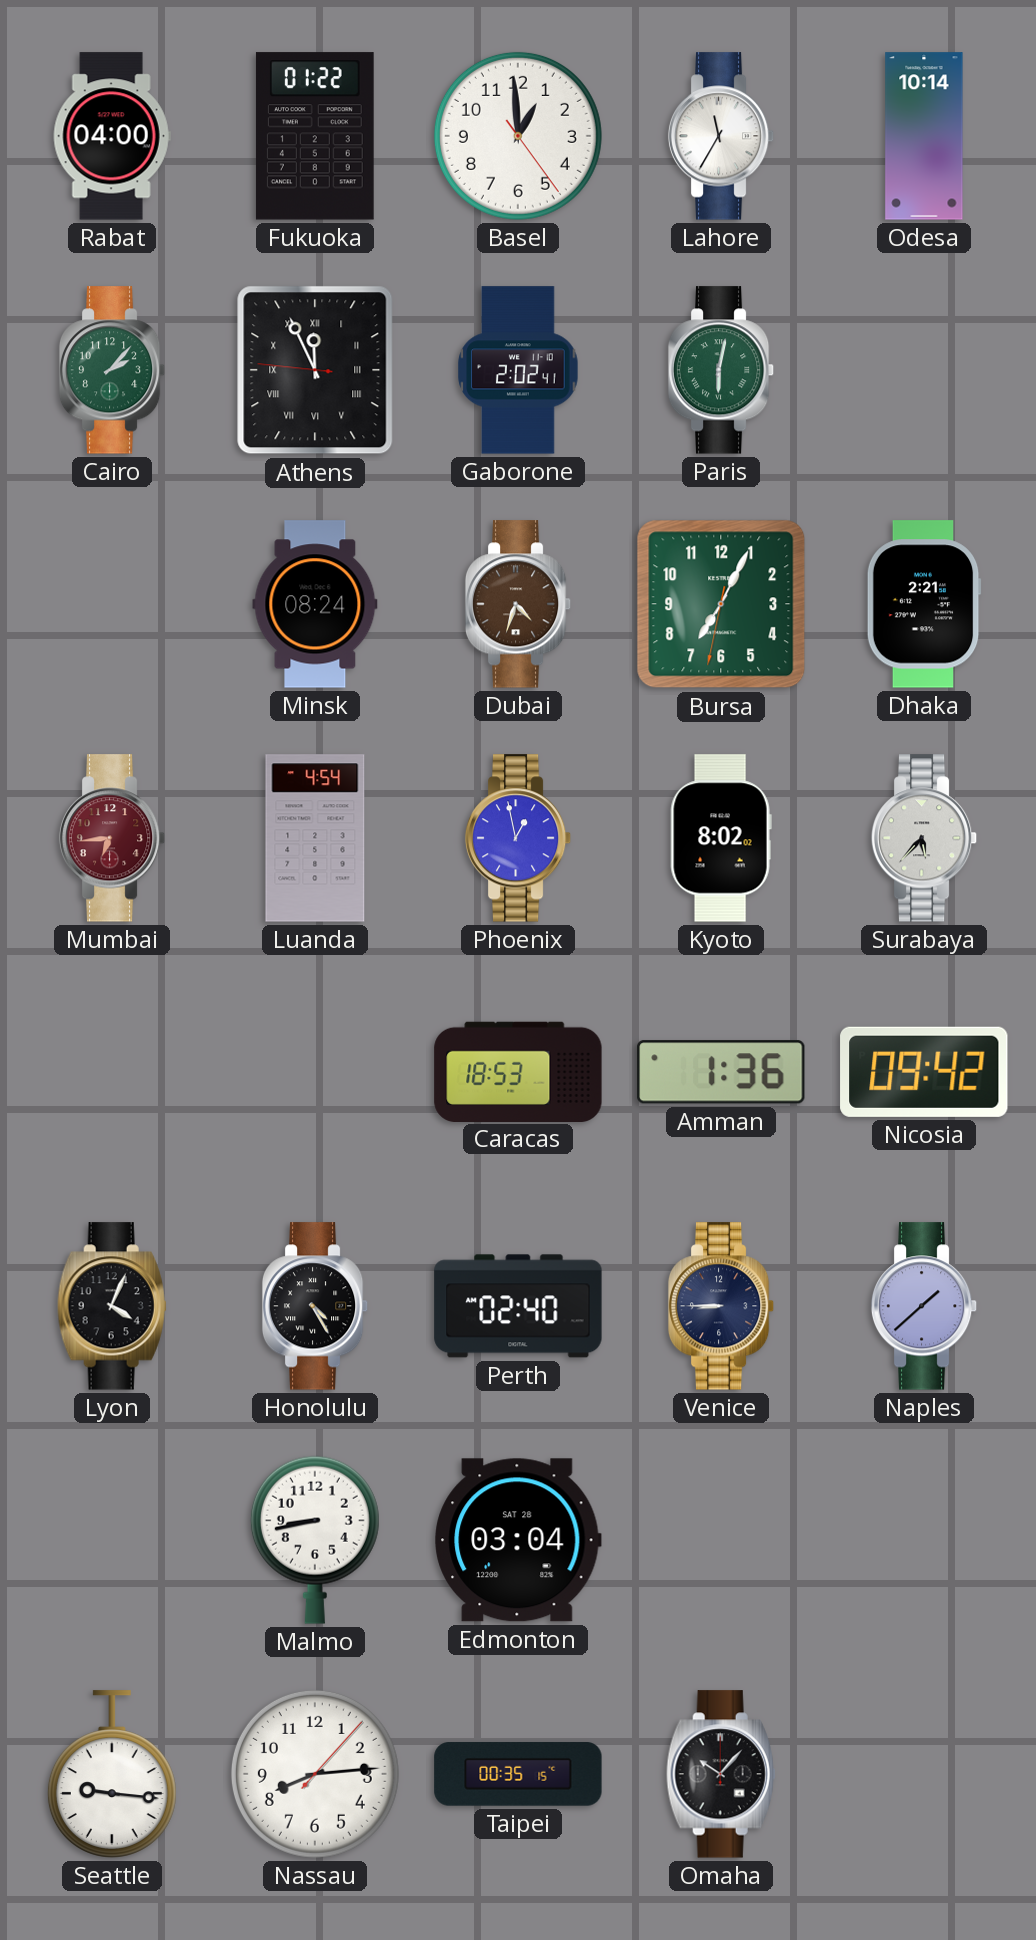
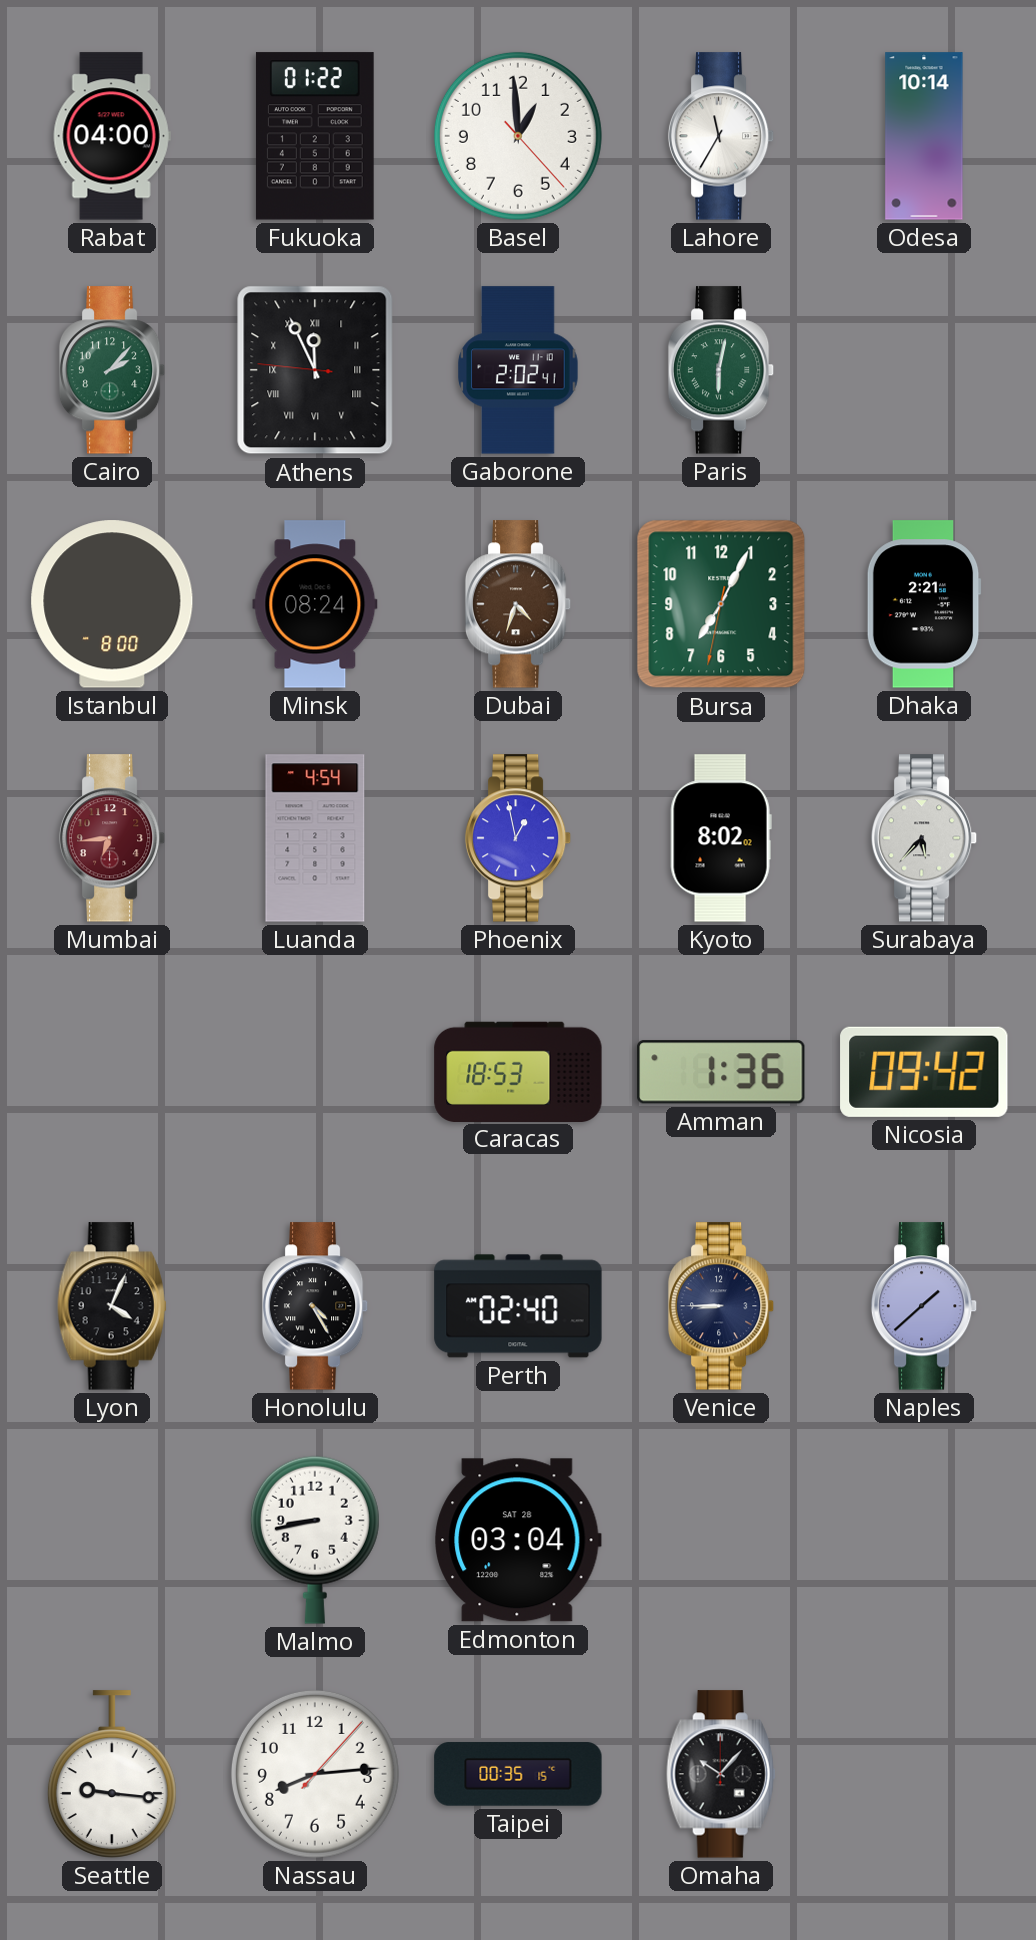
Basel: 12:59:24 -> 12:59:23
Istanbul: none -> 8:00
